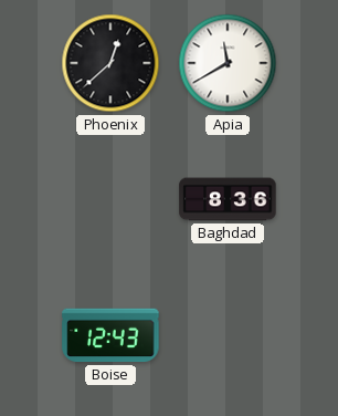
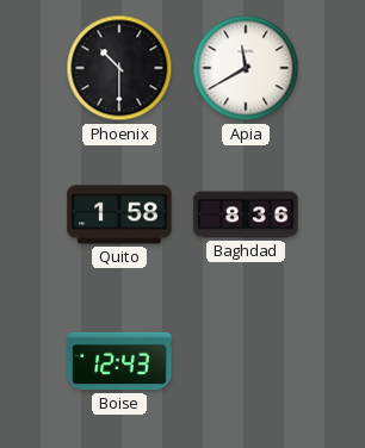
Phoenix: 12:38 -> 10:30
Quito: none -> 1:58
